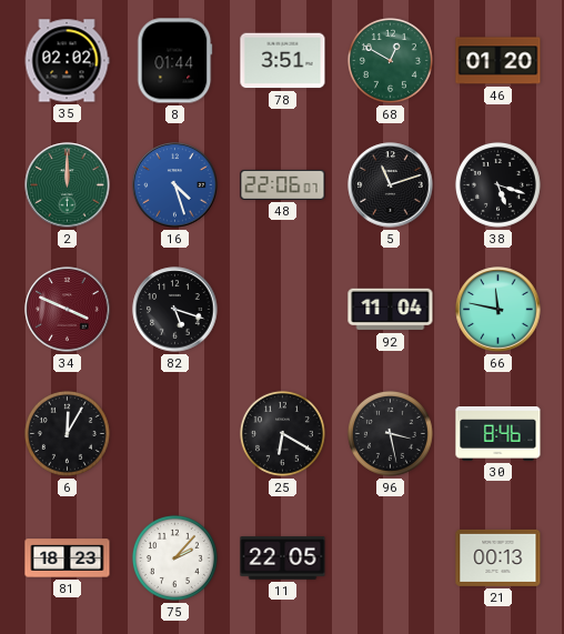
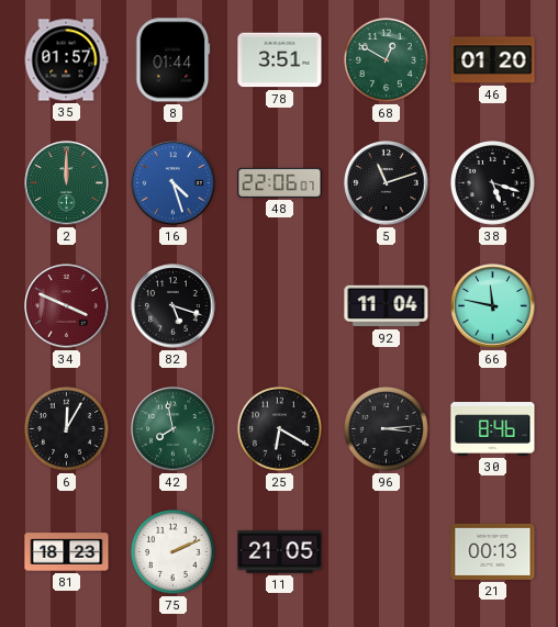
35: 02:02 -> 01:57
42: none -> 7:58
96: 3:28 -> 3:14
75: 2:07 -> 2:11
11: 22:05 -> 21:05
